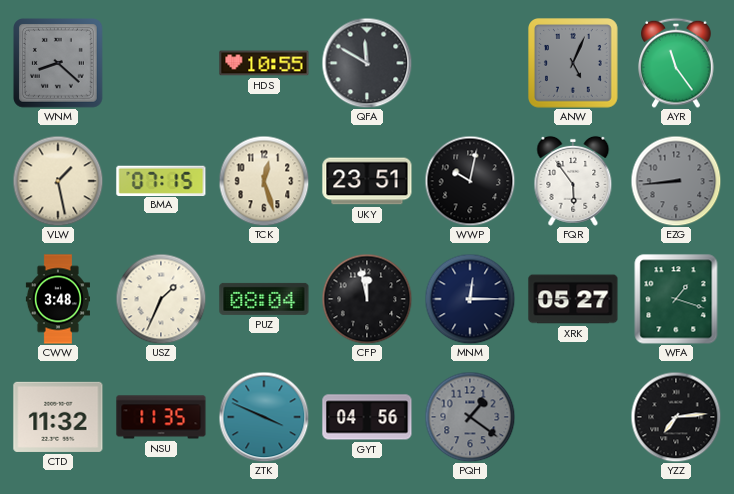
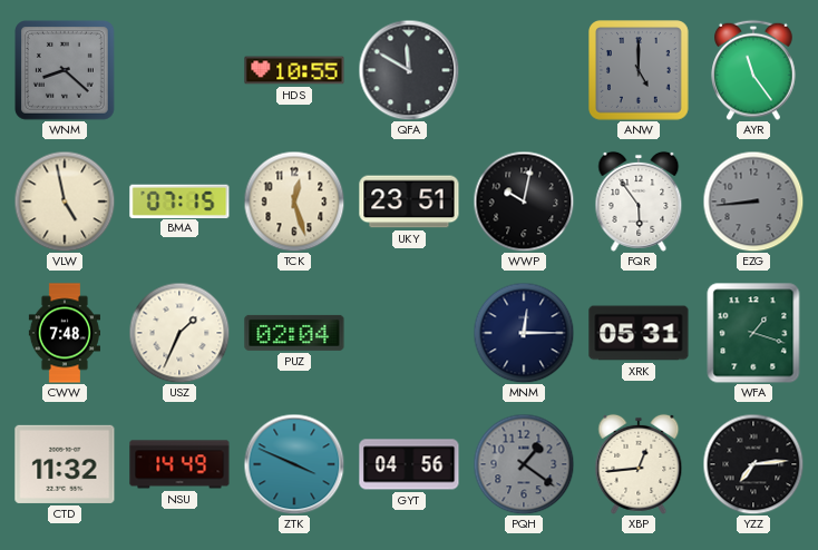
ANW: 5:04 -> 5:00
VLW: 1:28 -> 4:58
CWW: 3:48 -> 7:48
PUZ: 08:04 -> 02:04
CFP: 11:58 -> none
XRK: 05:27 -> 05:31
NSU: 11:35 -> 14:49
XBP: none -> 12:44
